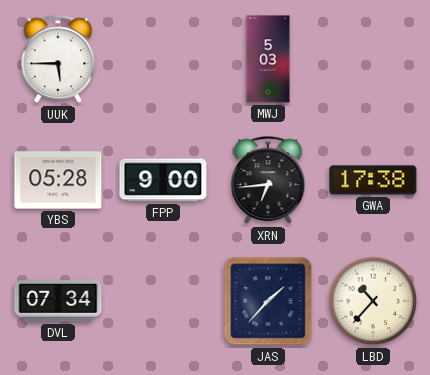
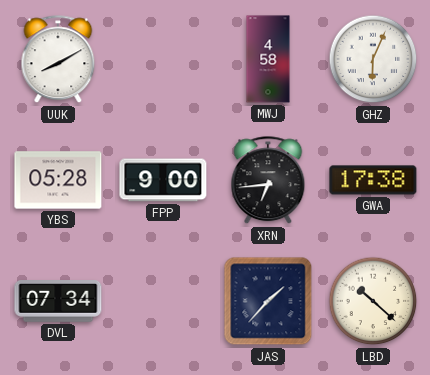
UUK: 5:45 -> 8:10
MWJ: 5:03 -> 4:58
GHZ: none -> 6:04
LBD: 10:37 -> 10:22
